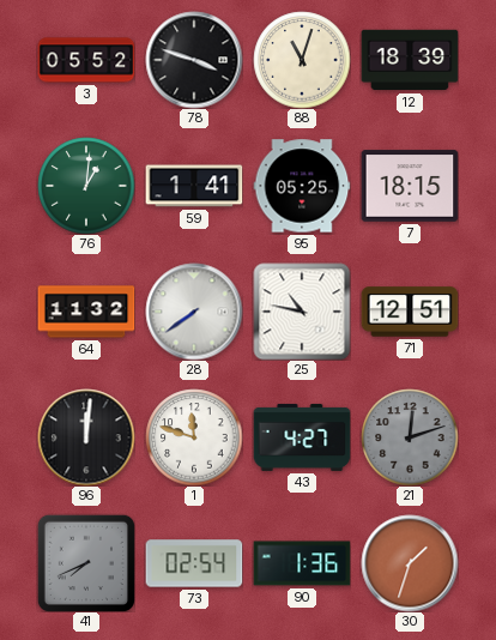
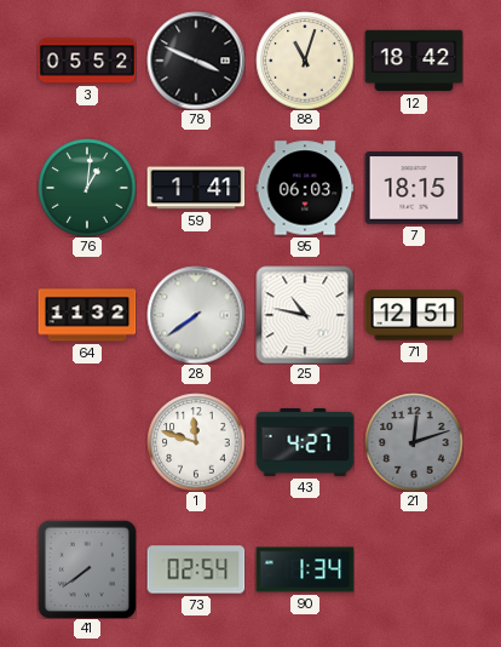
78: 3:48 -> 3:49
12: 18:39 -> 18:42
95: 05:25 -> 06:03
96: 12:01 -> none
41: 7:41 -> 7:39
90: 1:36 -> 1:34
30: 1:33 -> none
